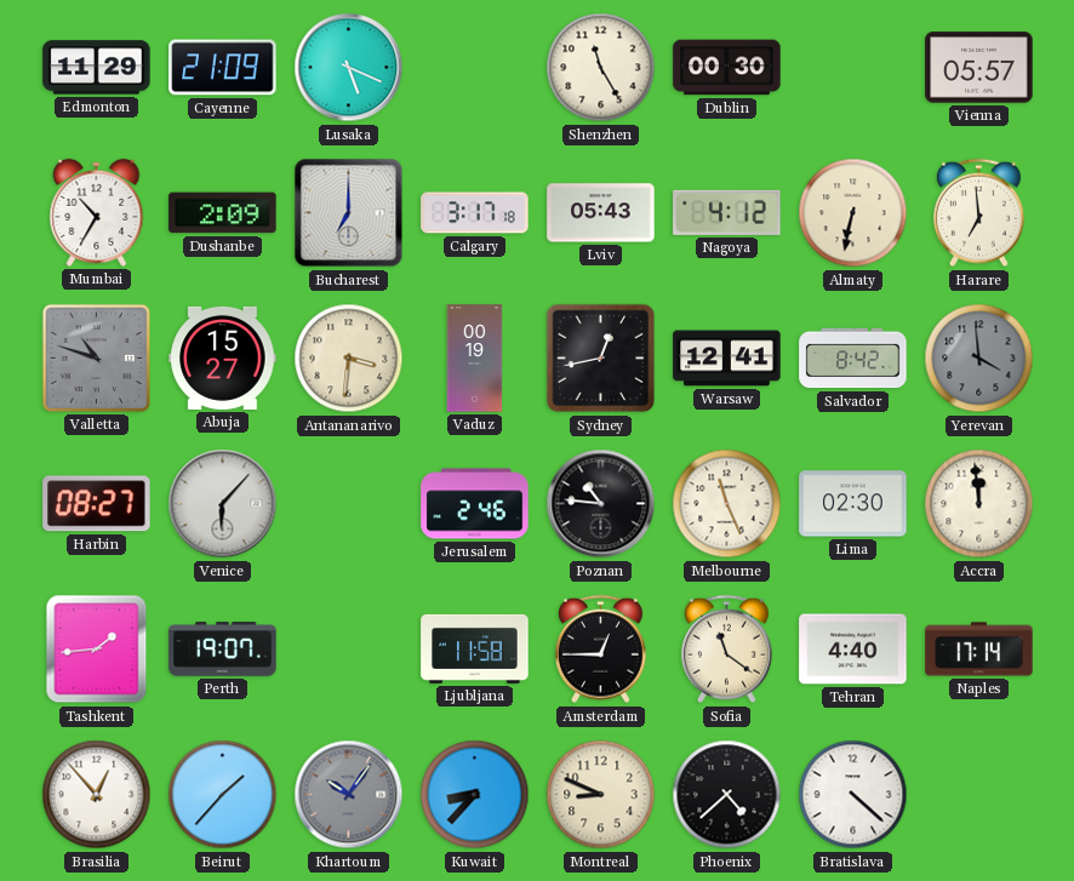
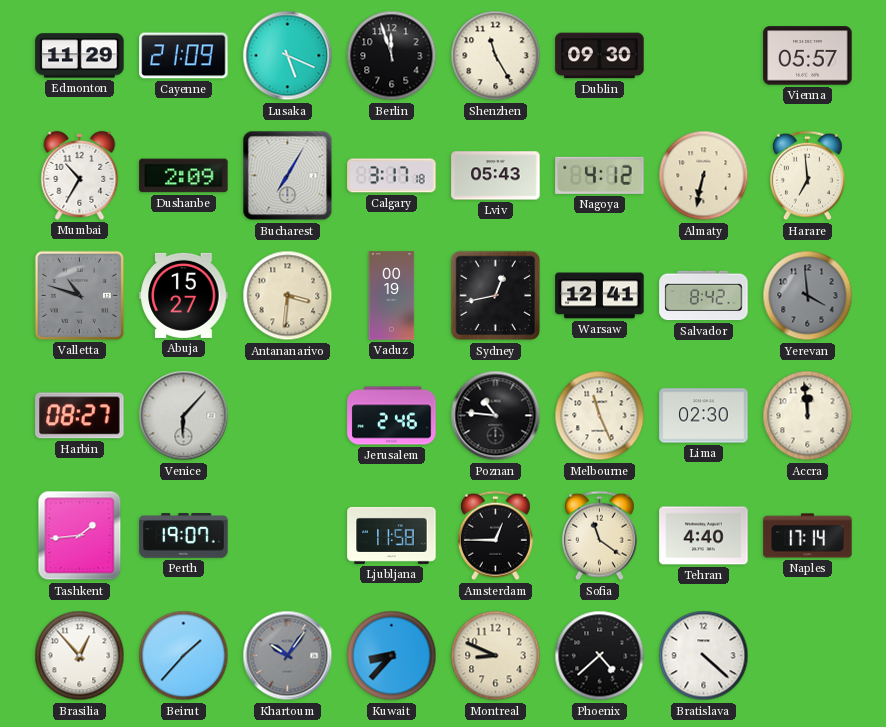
Berlin: none -> 11:57
Dublin: 00:30 -> 09:30
Bucharest: 7:00 -> 7:05
